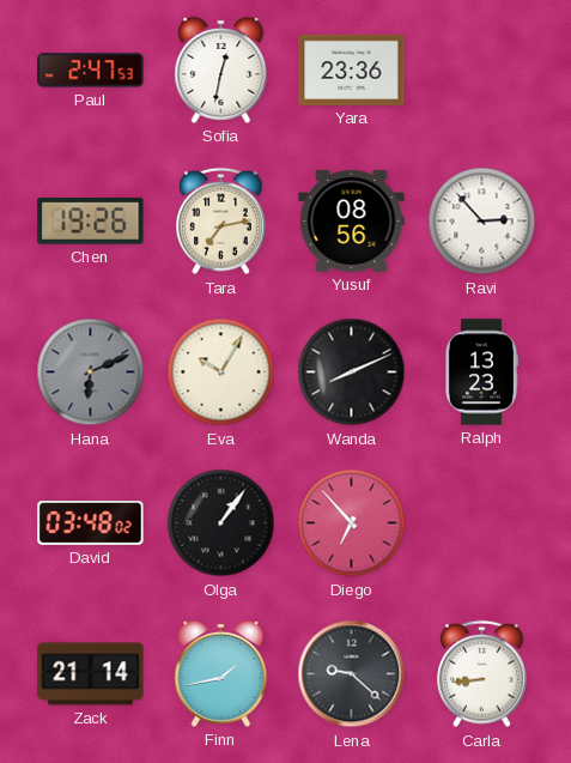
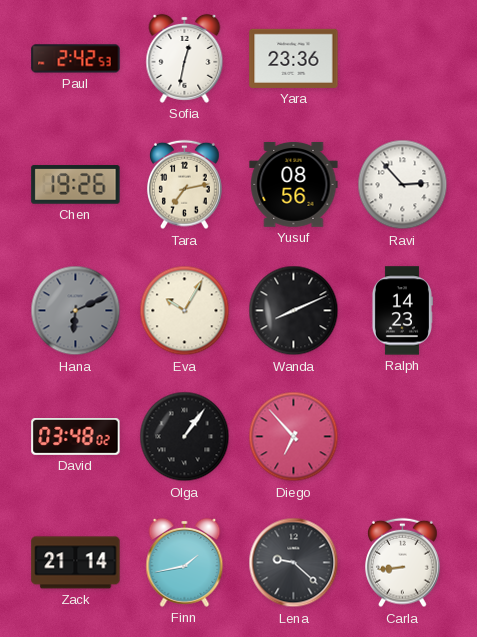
Paul: 2:47 -> 2:42
Ralph: 13:23 -> 14:23
